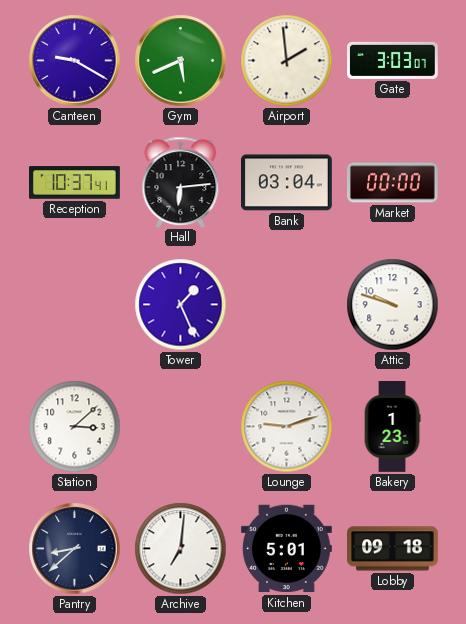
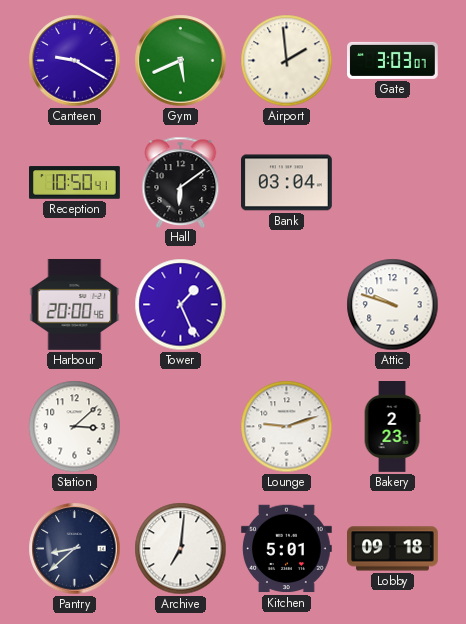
Reception: 10:37 -> 10:50
Hall: 6:14 -> 6:09
Market: 00:00 -> none
Harbour: none -> 20:00
Bakery: 1:23 -> 2:23
